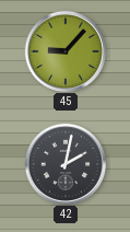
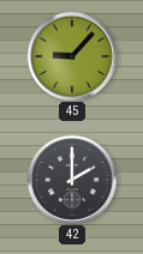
42: 2:02 -> 2:00
